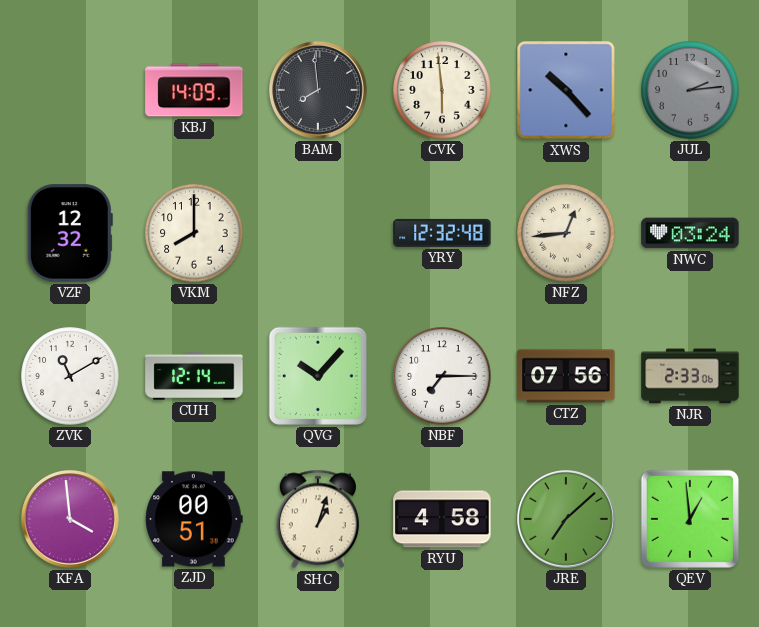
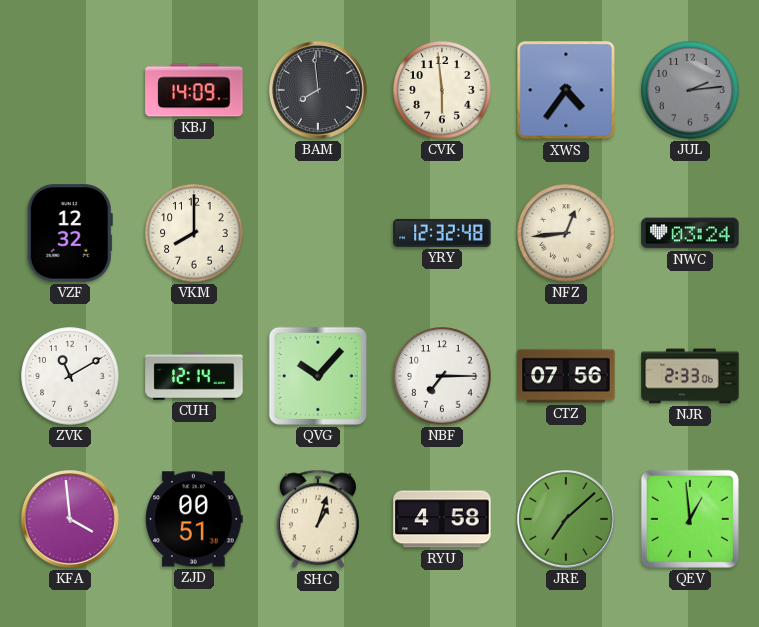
XWS: 10:23 -> 4:36
